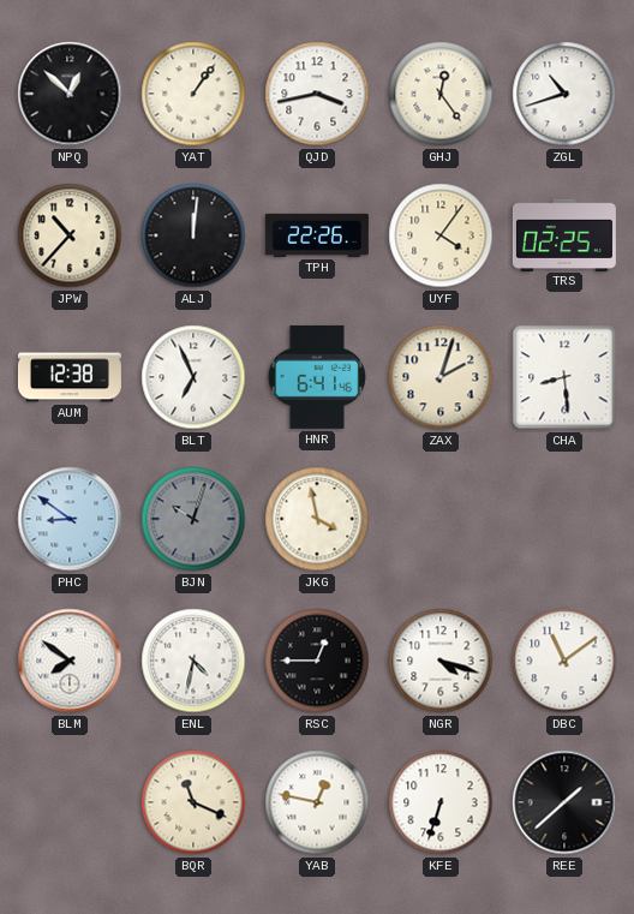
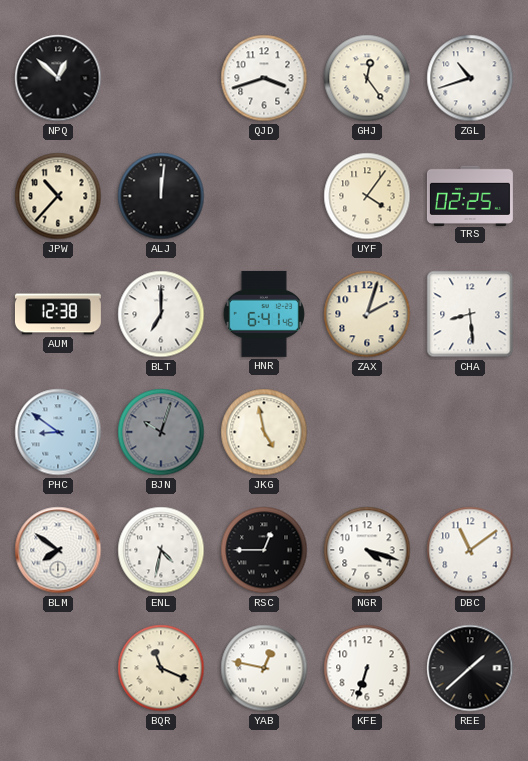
YAT: 1:06 -> none
QJD: 3:43 -> 3:42
TPH: 22:26 -> none
BLT: 6:56 -> 7:00
JKG: 3:58 -> 4:58
